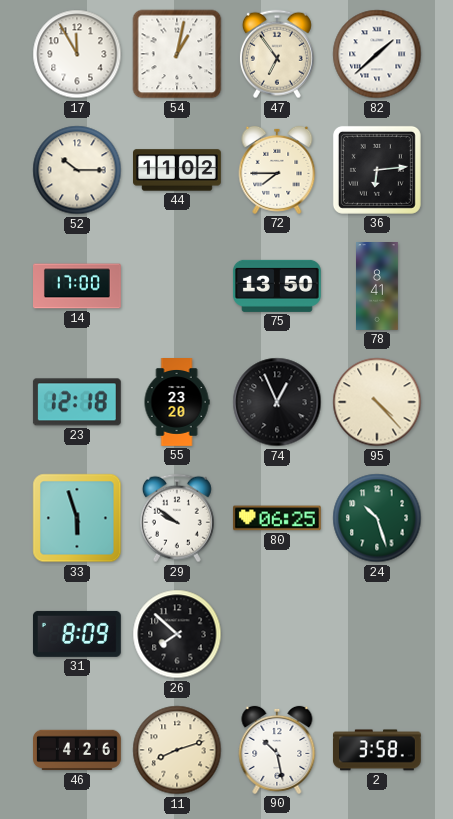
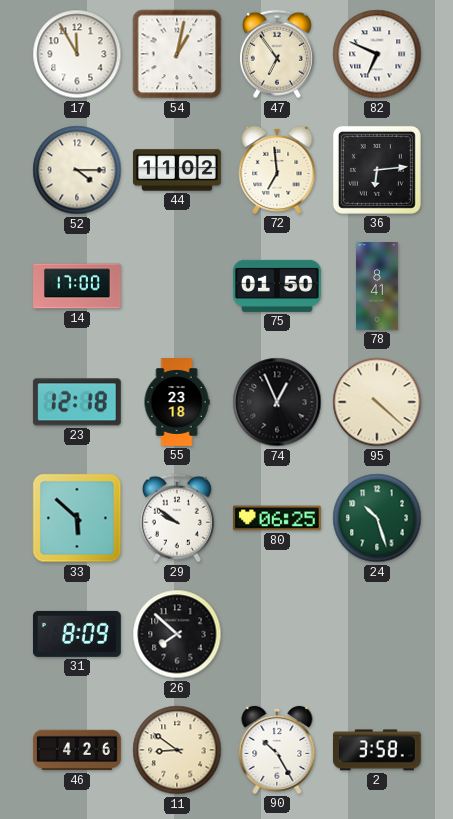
82: 1:38 -> 6:49
52: 10:15 -> 4:15
72: 7:45 -> 6:59
75: 13:50 -> 01:50
55: 23:20 -> 23:18
95: 4:23 -> 4:22
33: 5:57 -> 5:52
11: 8:12 -> 8:51
90: 10:28 -> 10:25
